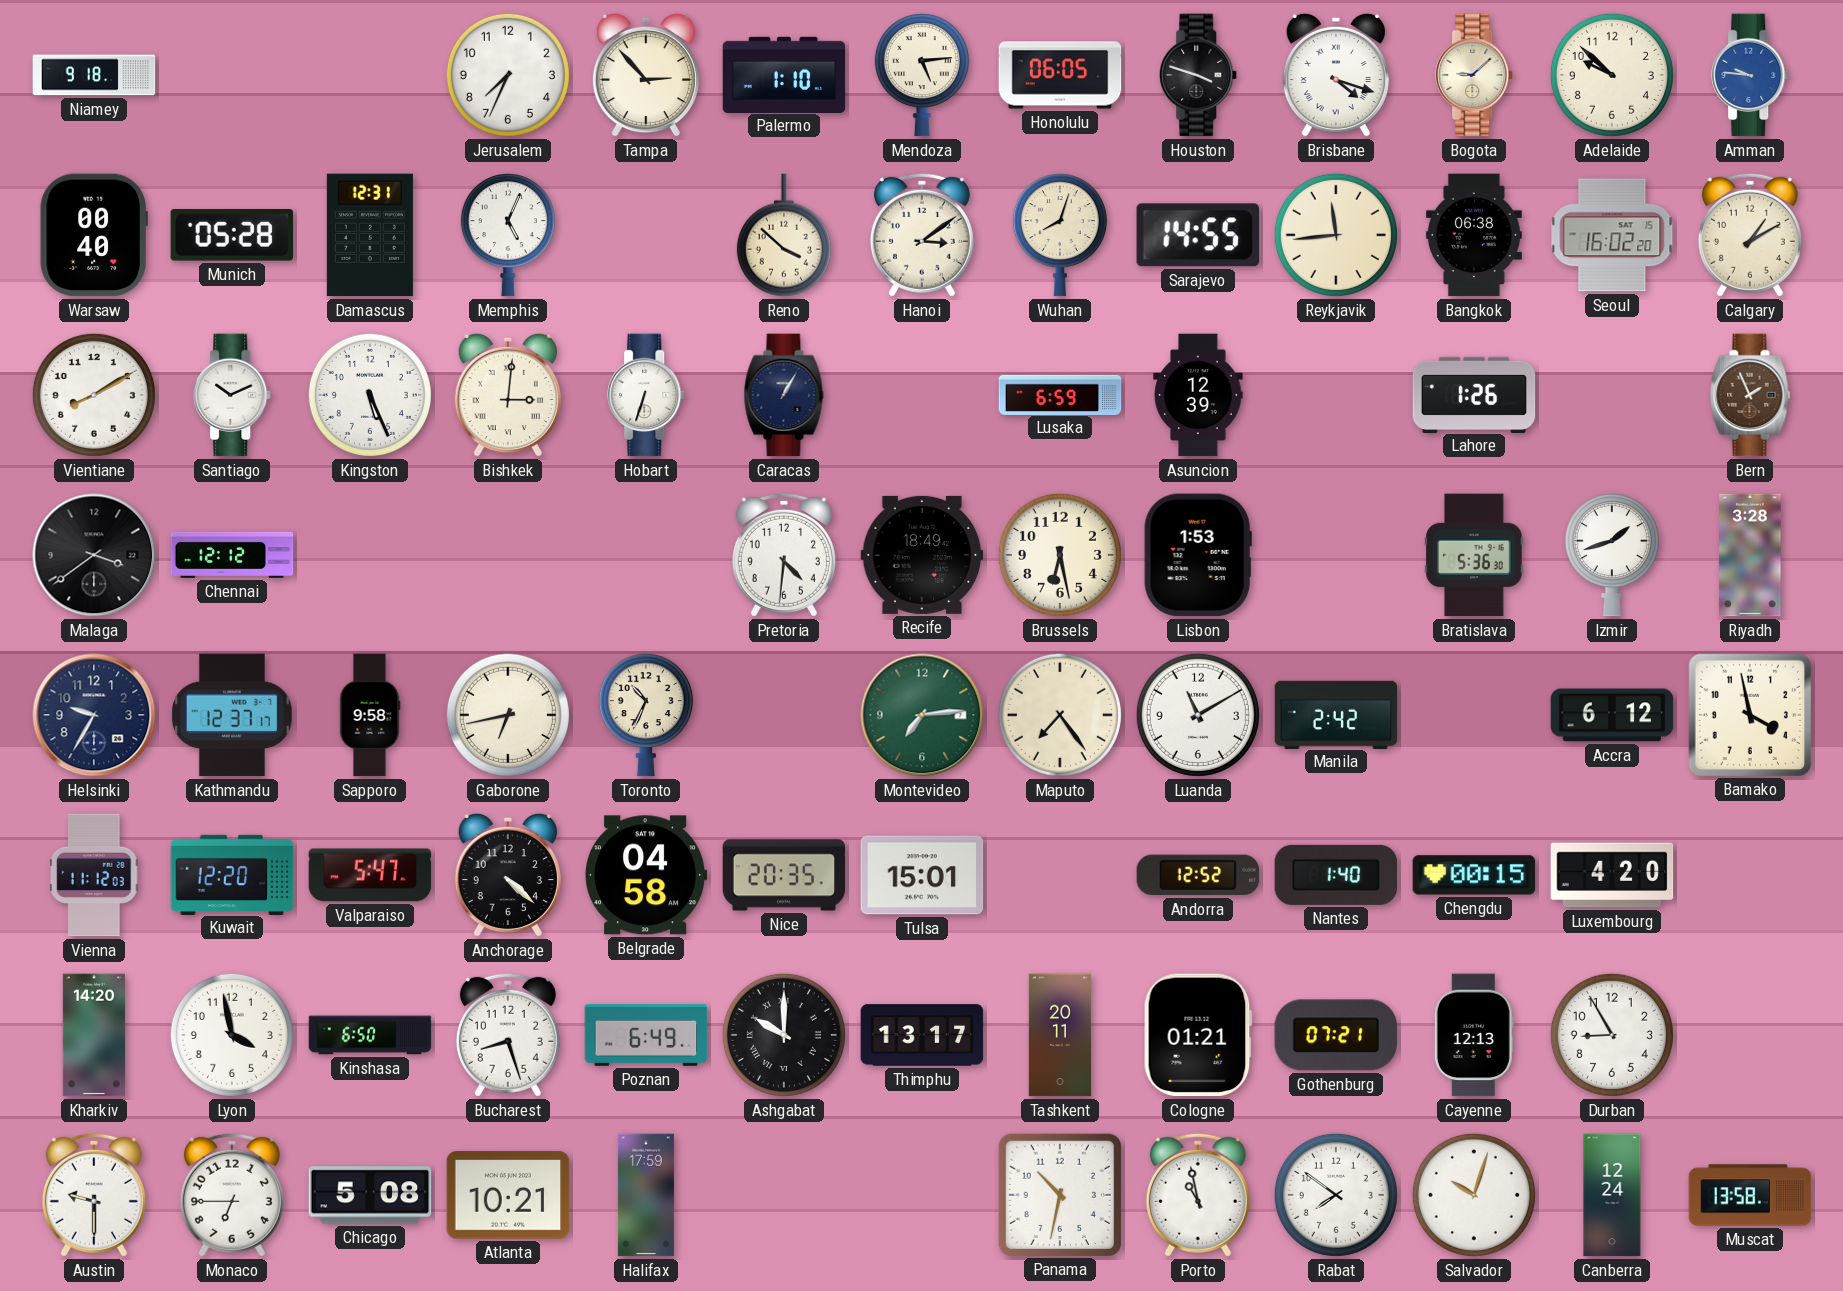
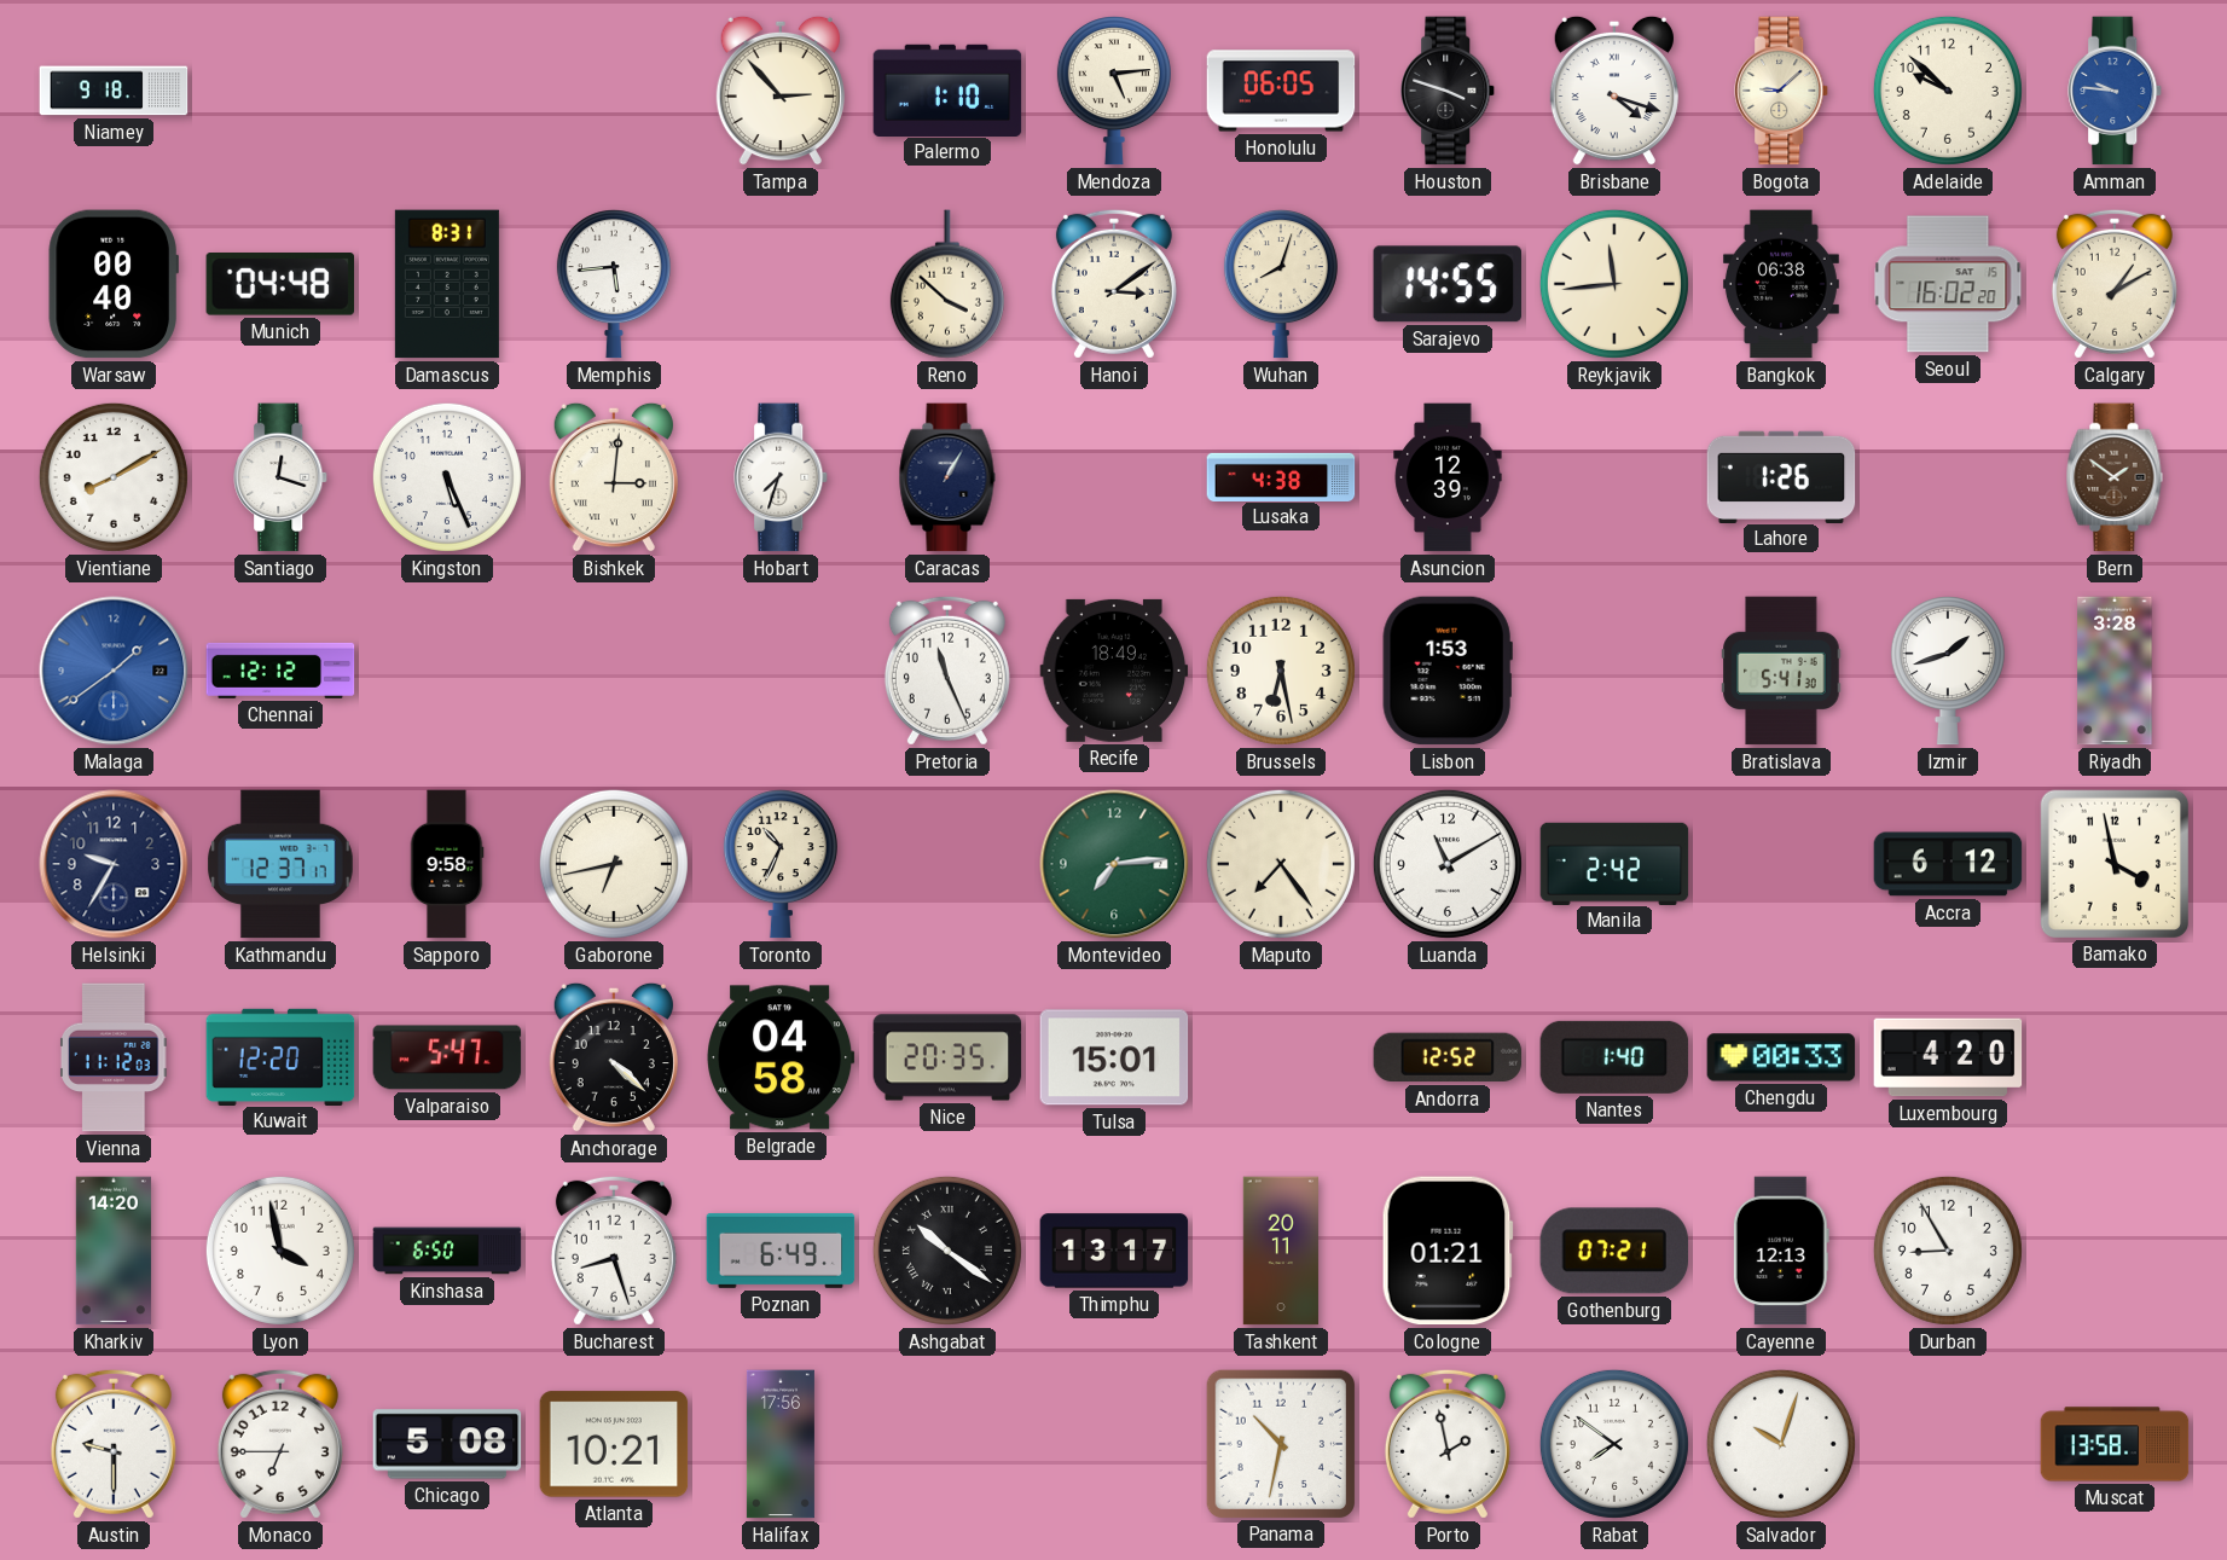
Jerusalem: 7:34 -> none
Munich: 05:28 -> 04:48
Damascus: 12:31 -> 8:31
Memphis: 5:04 -> 5:44
Santiago: 10:11 -> 12:18
Hobart: 6:33 -> 7:33
Lusaka: 6:59 -> 4:38
Bern: 1:56 -> 1:51
Malaga: 3:39 -> 1:39
Malaga dial: black -> blue
Pretoria: 4:31 -> 11:26
Bratislava: 5:36 -> 5:41
Chengdu: 00:15 -> 00:33
Ashgabat: 10:00 -> 10:21
Halifax: 17:59 -> 17:56
Porto: 10:58 -> 1:58
Canberra: 12:24 -> none
